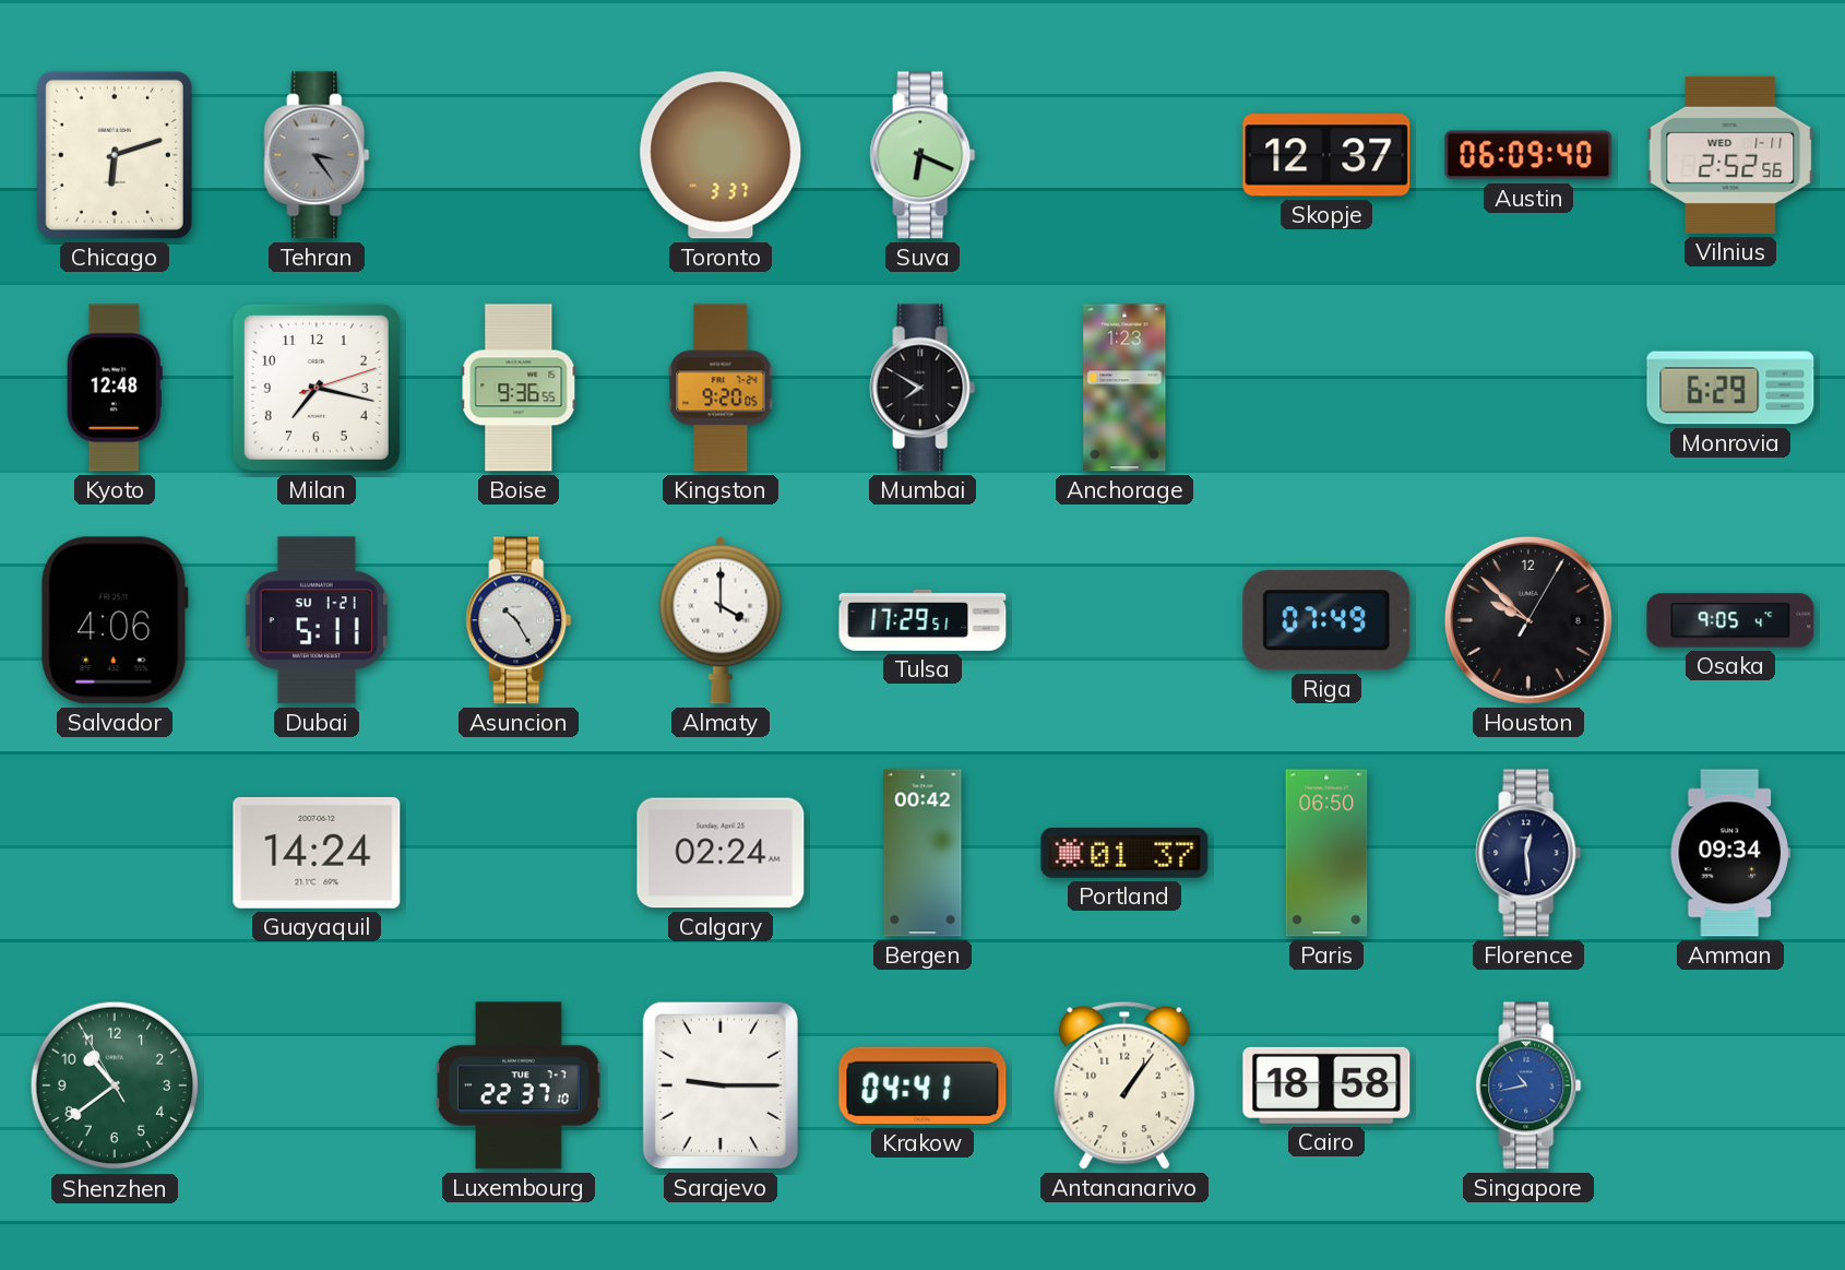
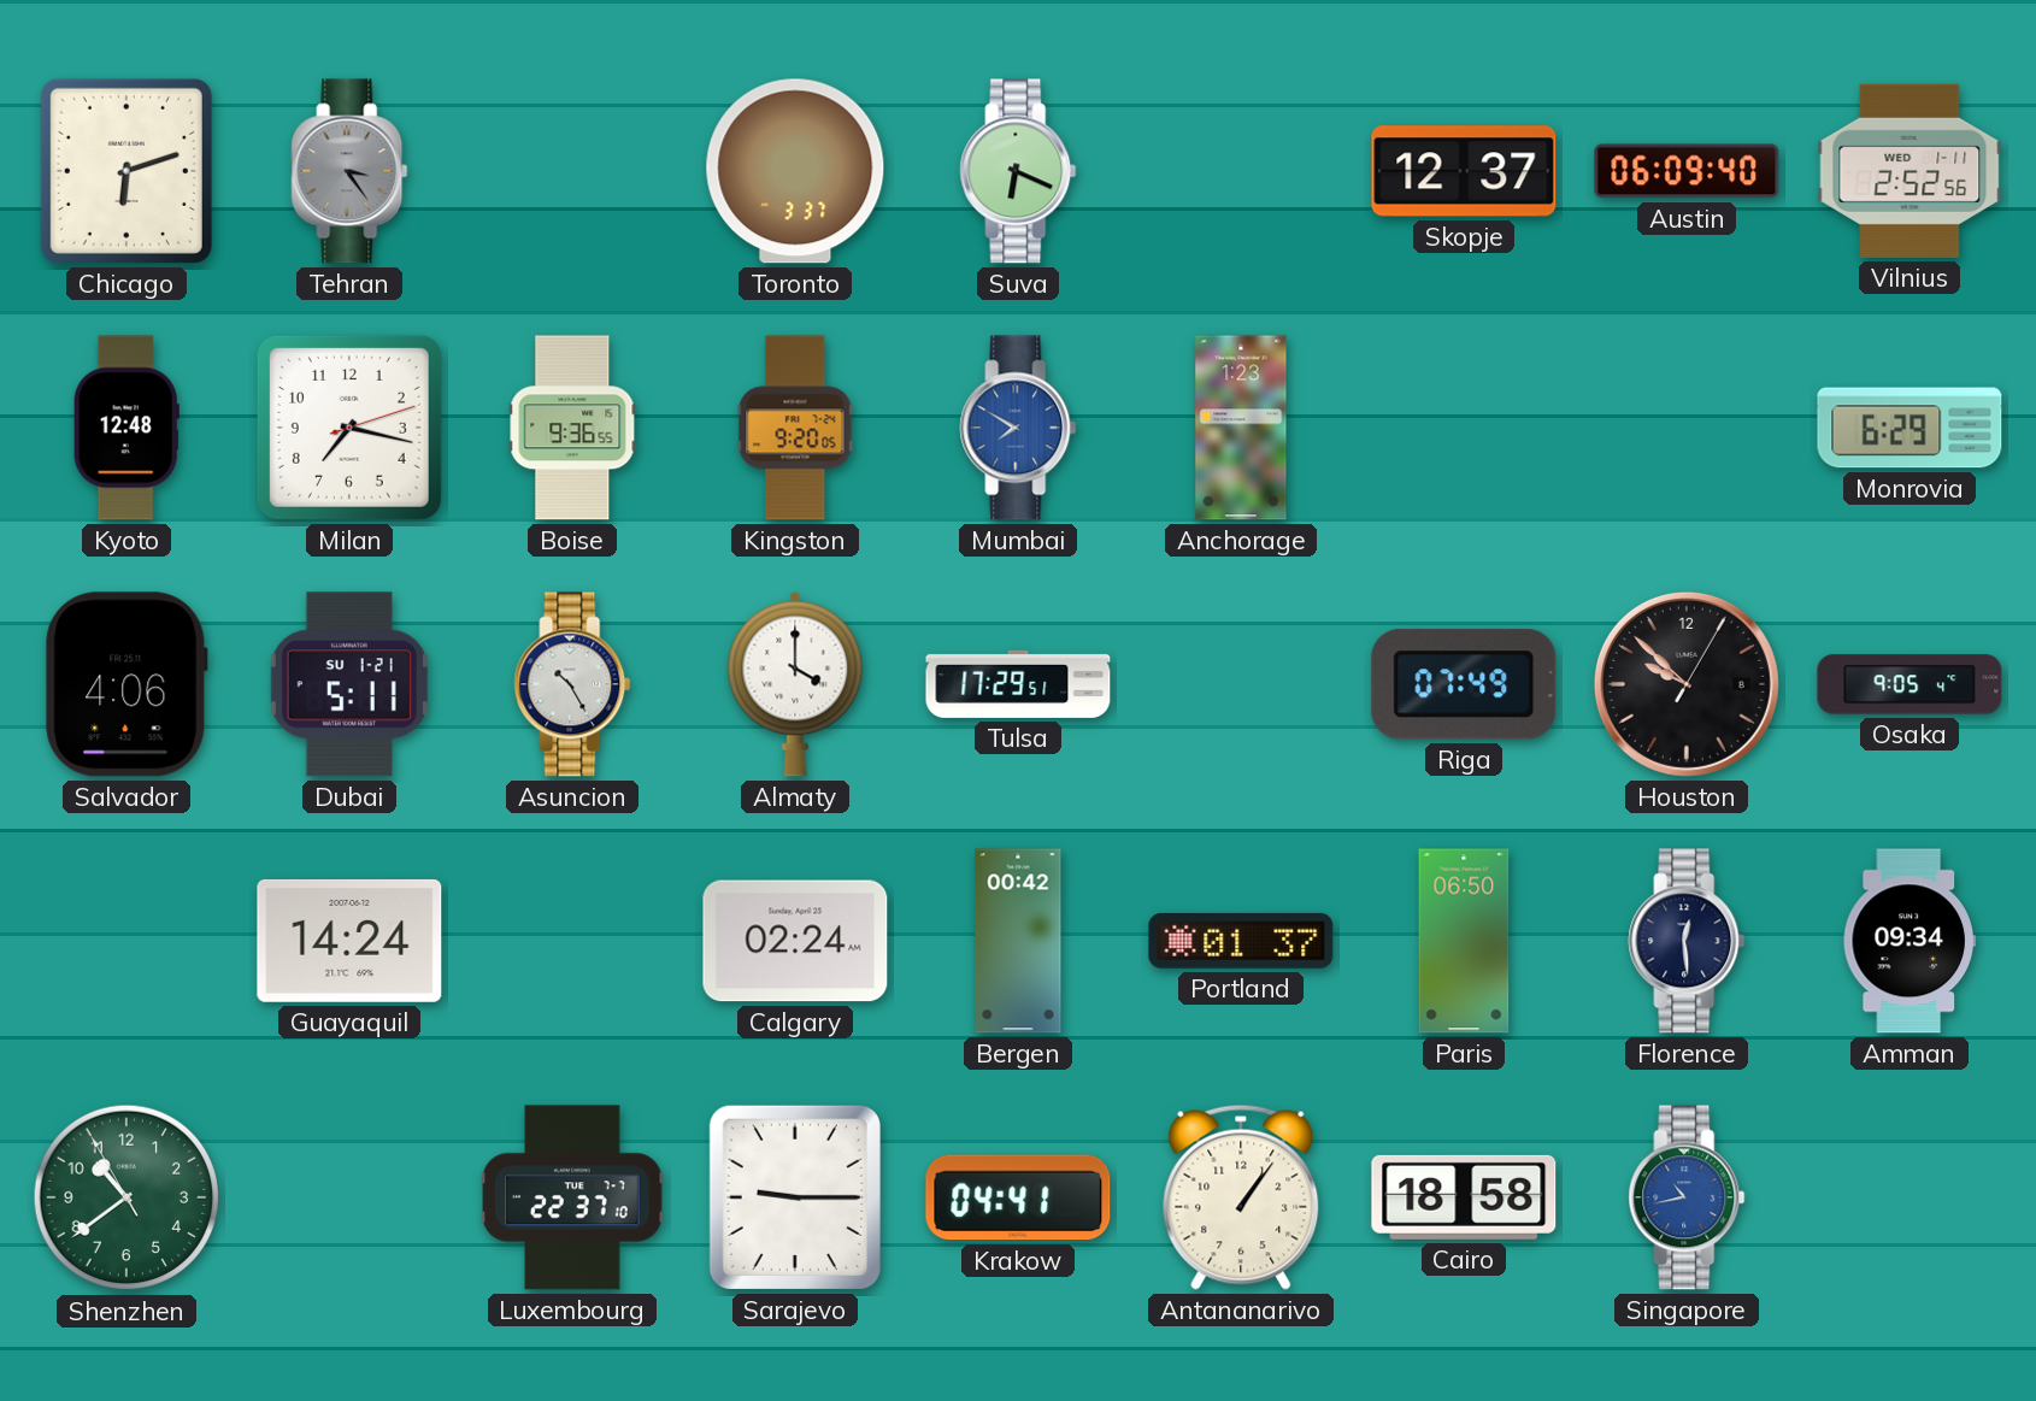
Mumbai dial: black -> blue
